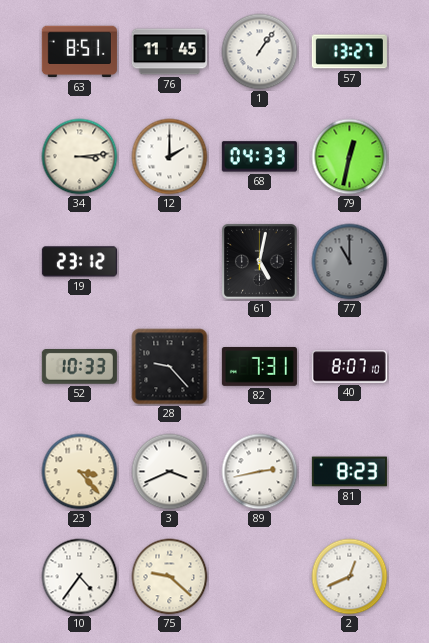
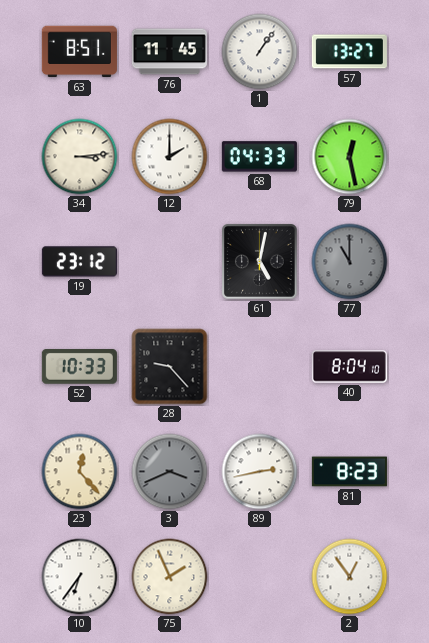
79: 12:32 -> 12:28
82: 7:31 -> none
40: 8:07 -> 8:04
23: 3:23 -> 12:23
3 dial: white -> grey
10: 4:36 -> 6:36
75: 9:22 -> 1:56
2: 12:41 -> 12:54
